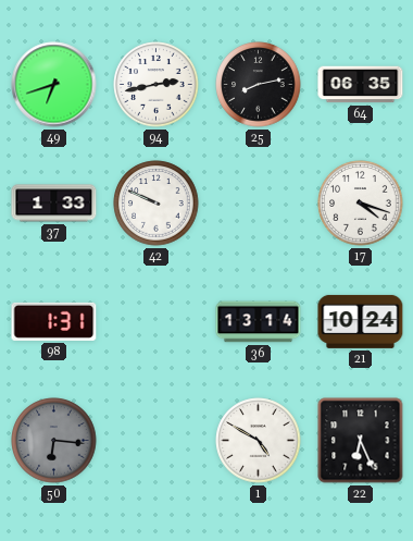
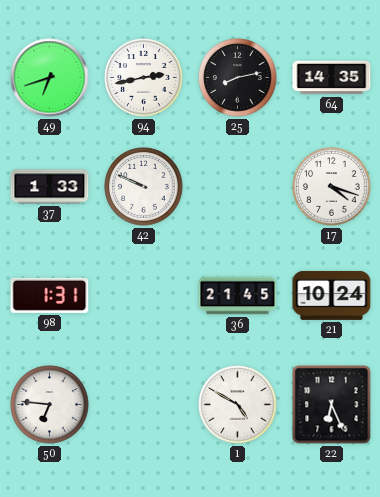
64: 06:35 -> 14:35
36: 13:14 -> 21:45
50: 6:16 -> 6:46
50 dial: grey -> white
